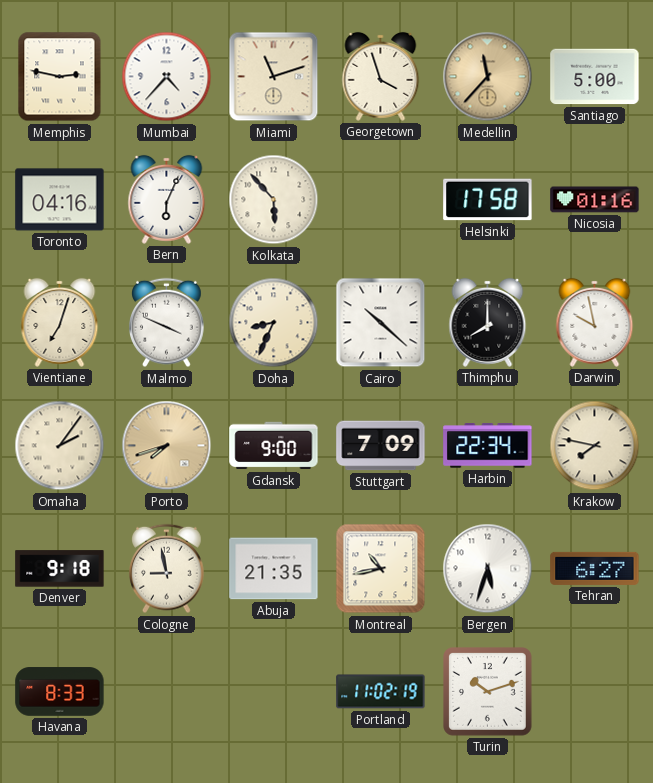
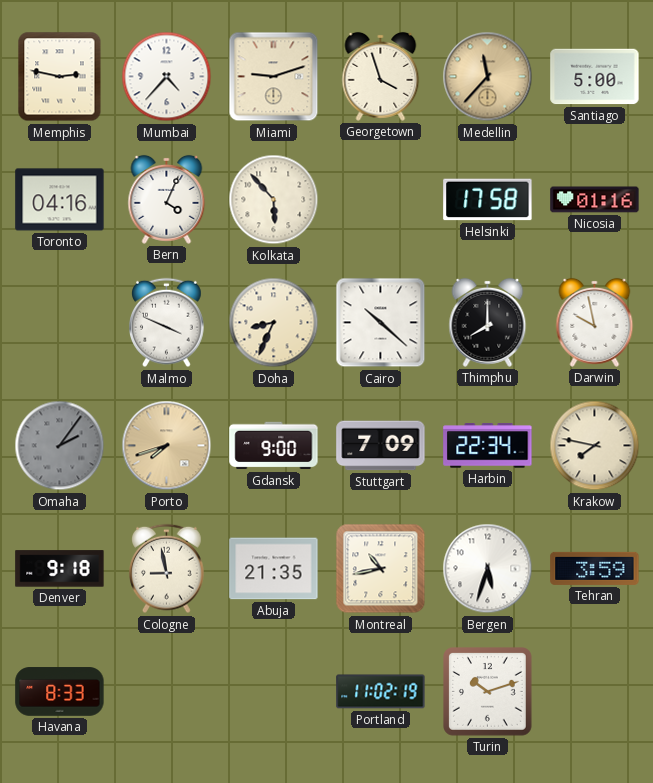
Miami: 11:12 -> 9:12
Bern: 6:04 -> 4:04
Vientiane: 7:03 -> none
Omaha dial: cream -> grey
Tehran: 6:27 -> 3:59
